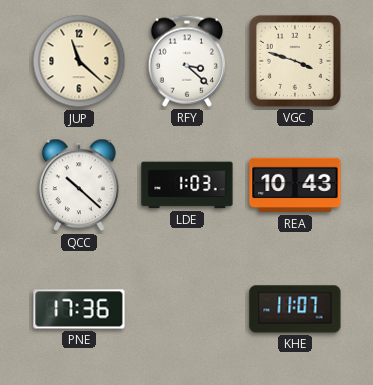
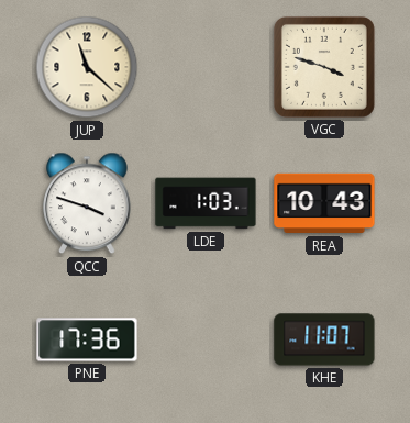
RFY: 3:22 -> none
QCC: 10:22 -> 3:48
